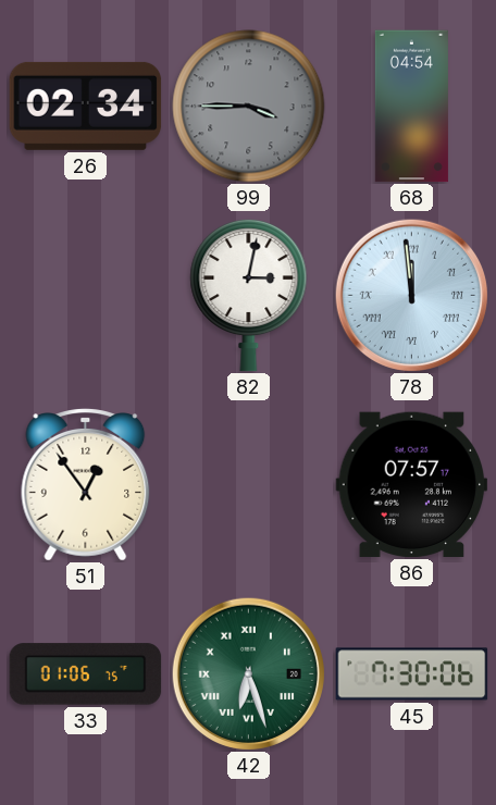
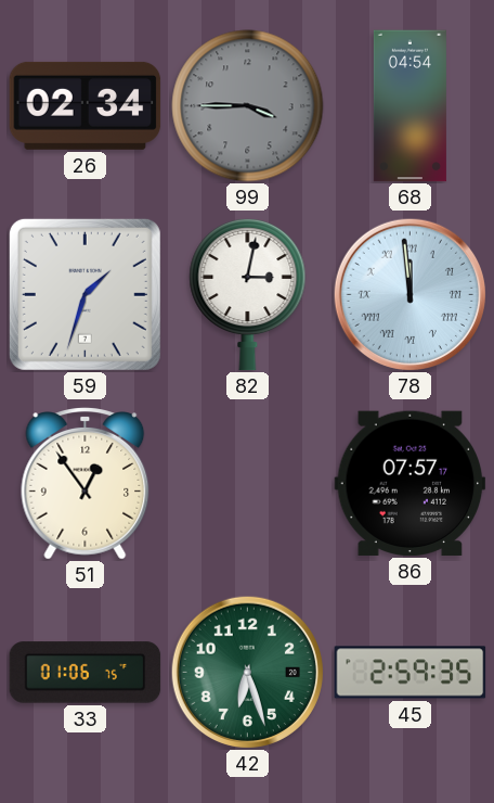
59: none -> 1:33
42 numerals: Roman -> Arabic
45: 7:30 -> 2:59
